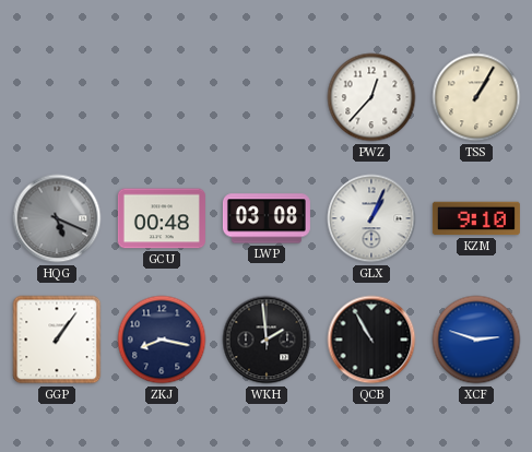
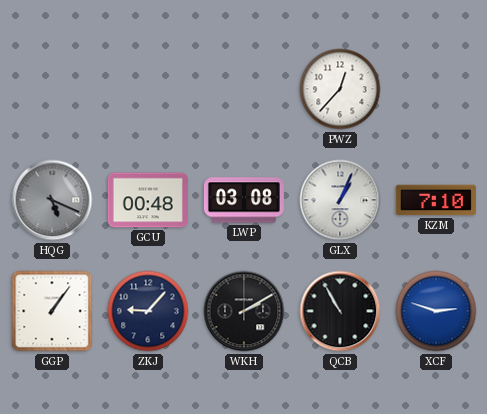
TSS: 1:05 -> none
KZM: 9:10 -> 7:10
ZKJ: 8:17 -> 9:07
WKH: 1:59 -> 2:10
